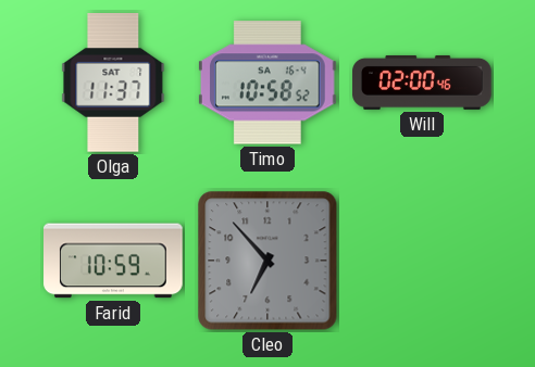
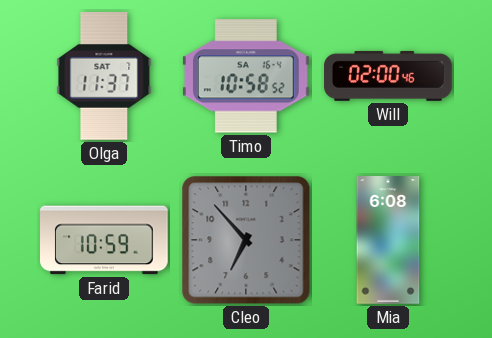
Mia: none -> 6:08
